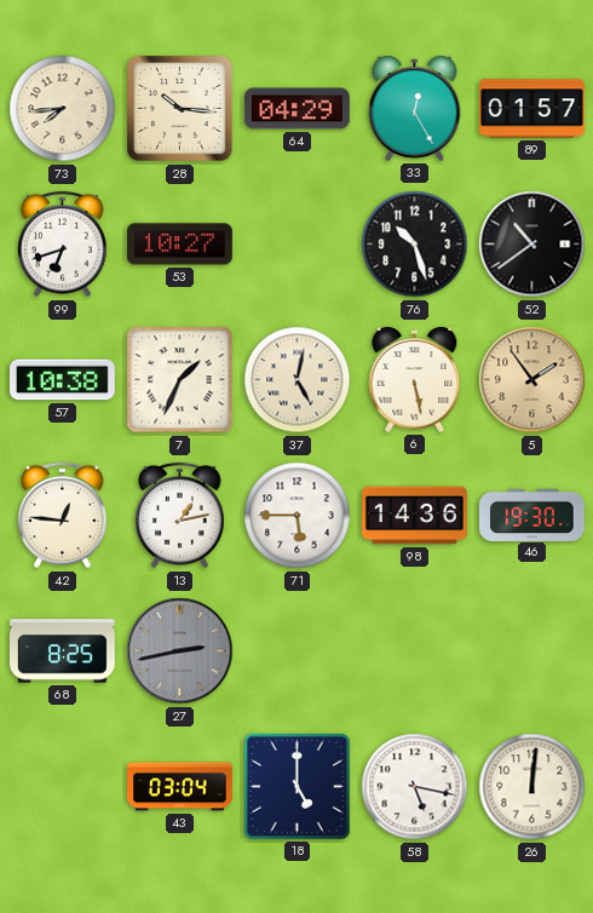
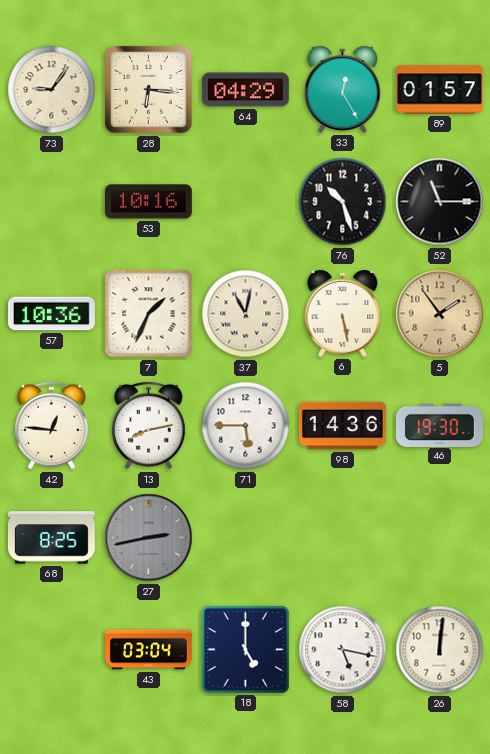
73: 7:44 -> 9:06
28: 10:16 -> 6:16
99: 6:42 -> none
53: 10:27 -> 10:16
52: 10:39 -> 11:15
57: 10:38 -> 10:36
37: 5:02 -> 11:02
13: 1:13 -> 8:13
